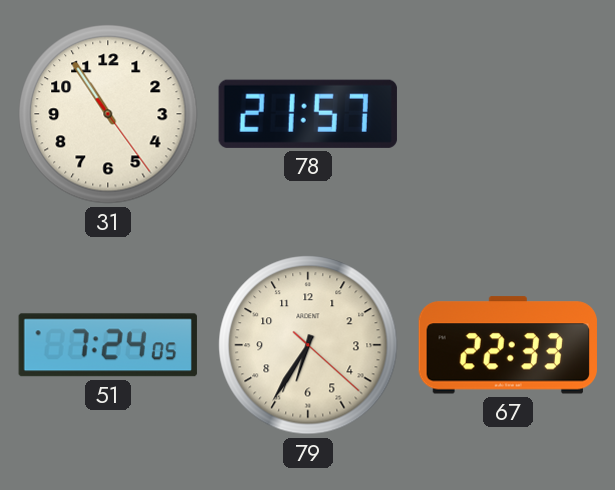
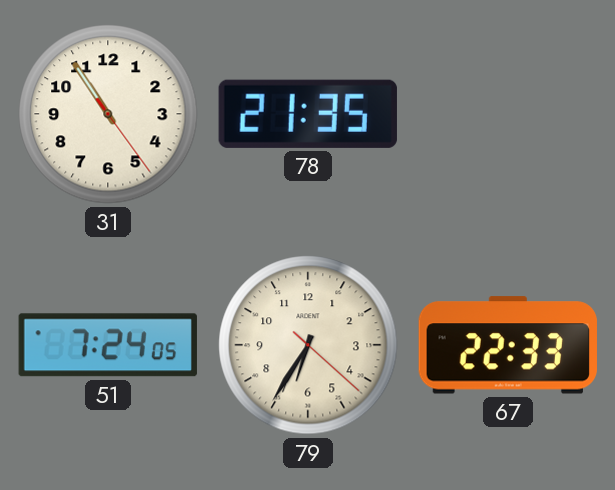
78: 21:57 -> 21:35
